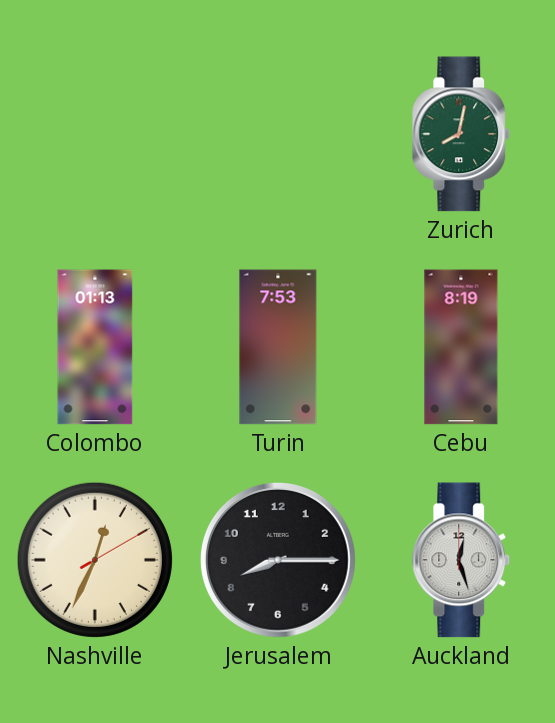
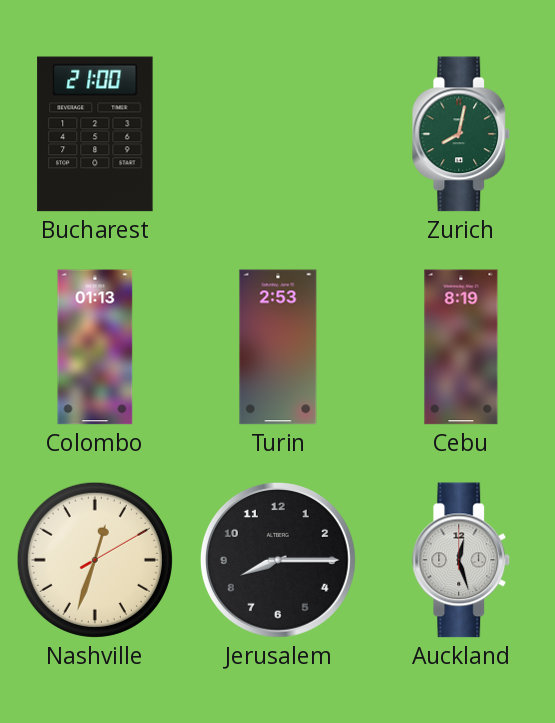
Bucharest: none -> 21:00
Turin: 7:53 -> 2:53
Nashville: 12:34 -> 12:33
